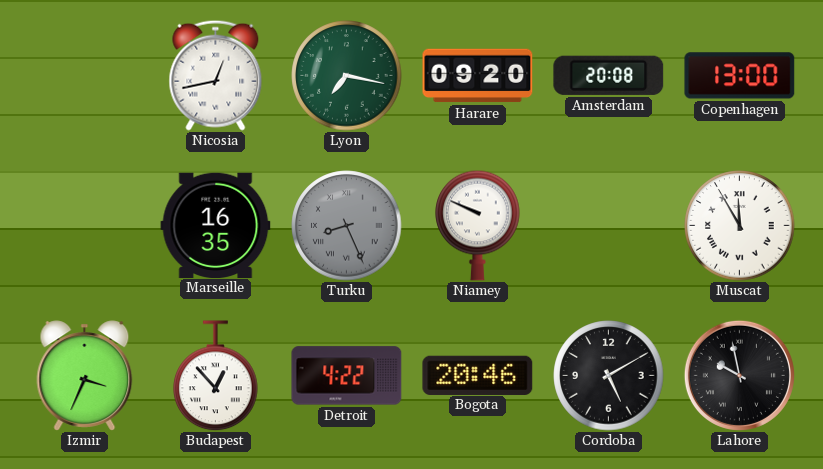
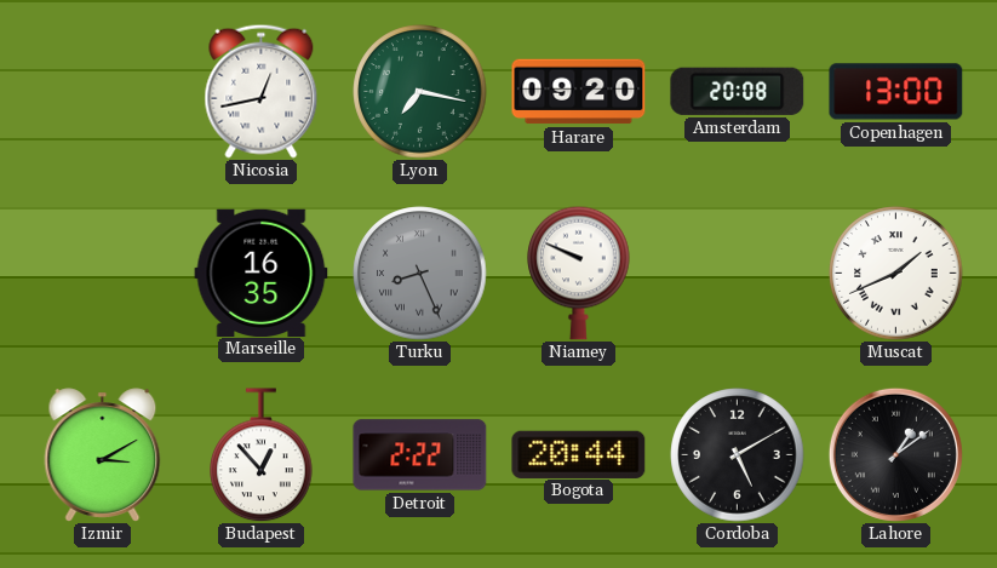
Muscat: 11:55 -> 1:41
Izmir: 3:34 -> 3:10
Detroit: 4:22 -> 2:22
Bogota: 20:46 -> 20:44
Lahore: 9:58 -> 1:09
